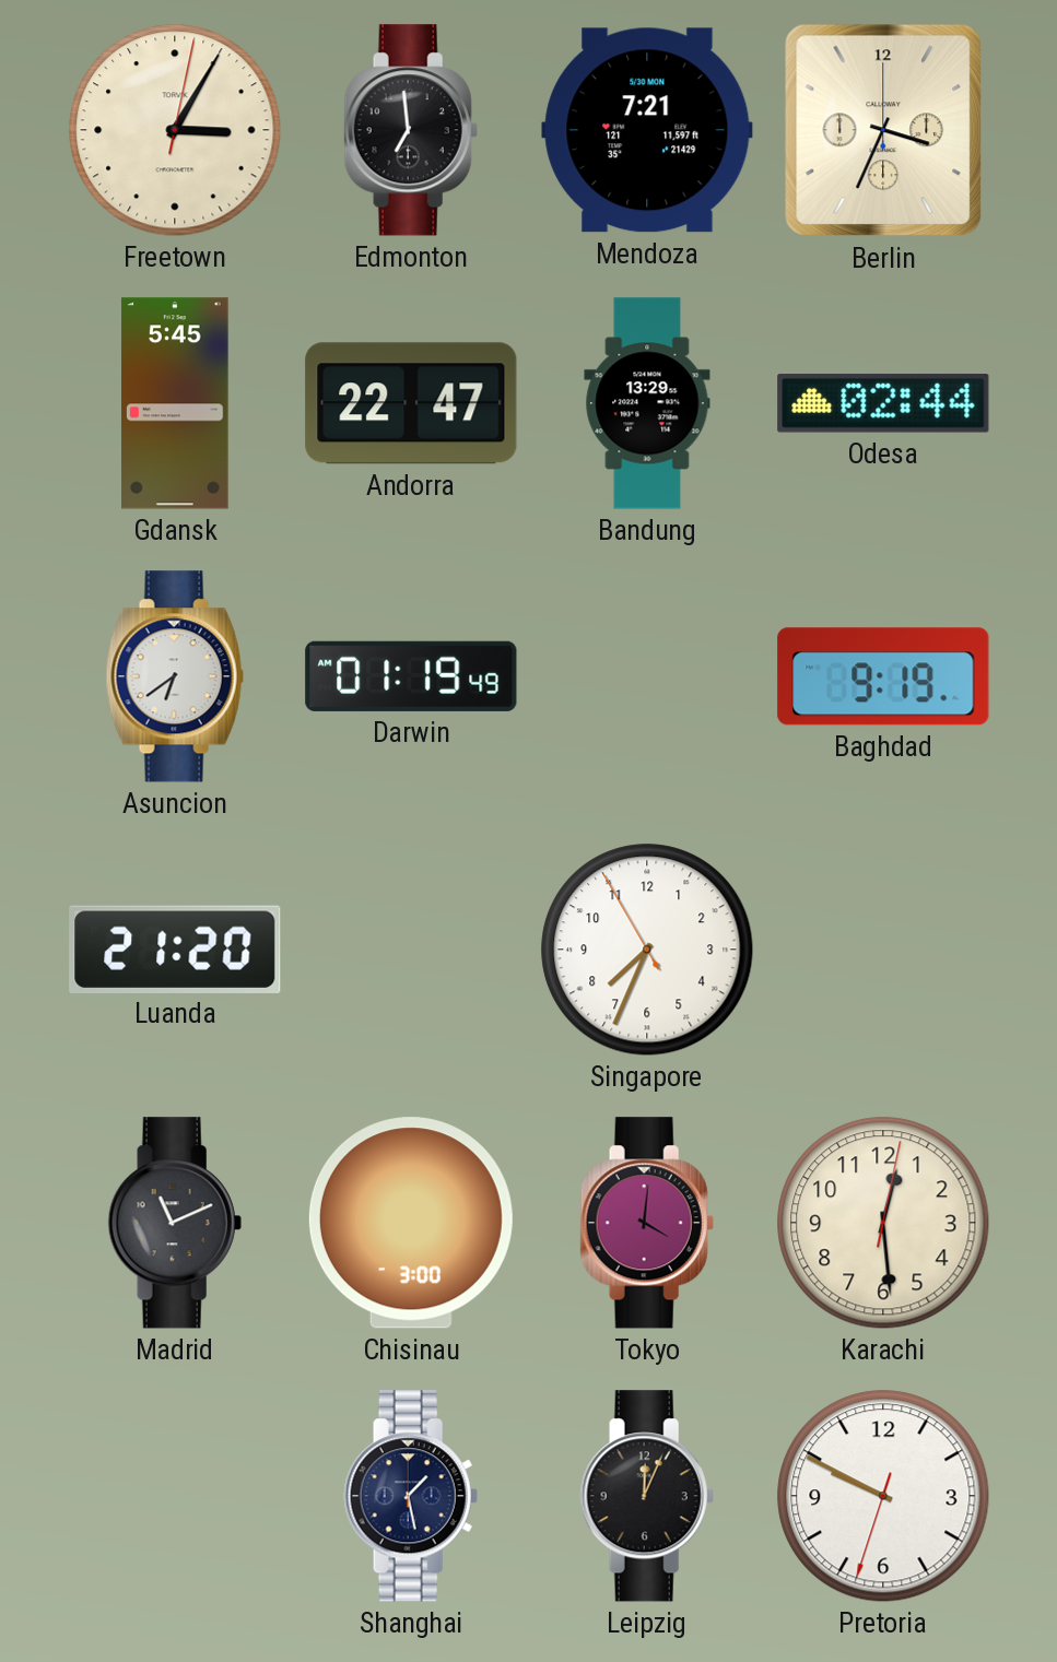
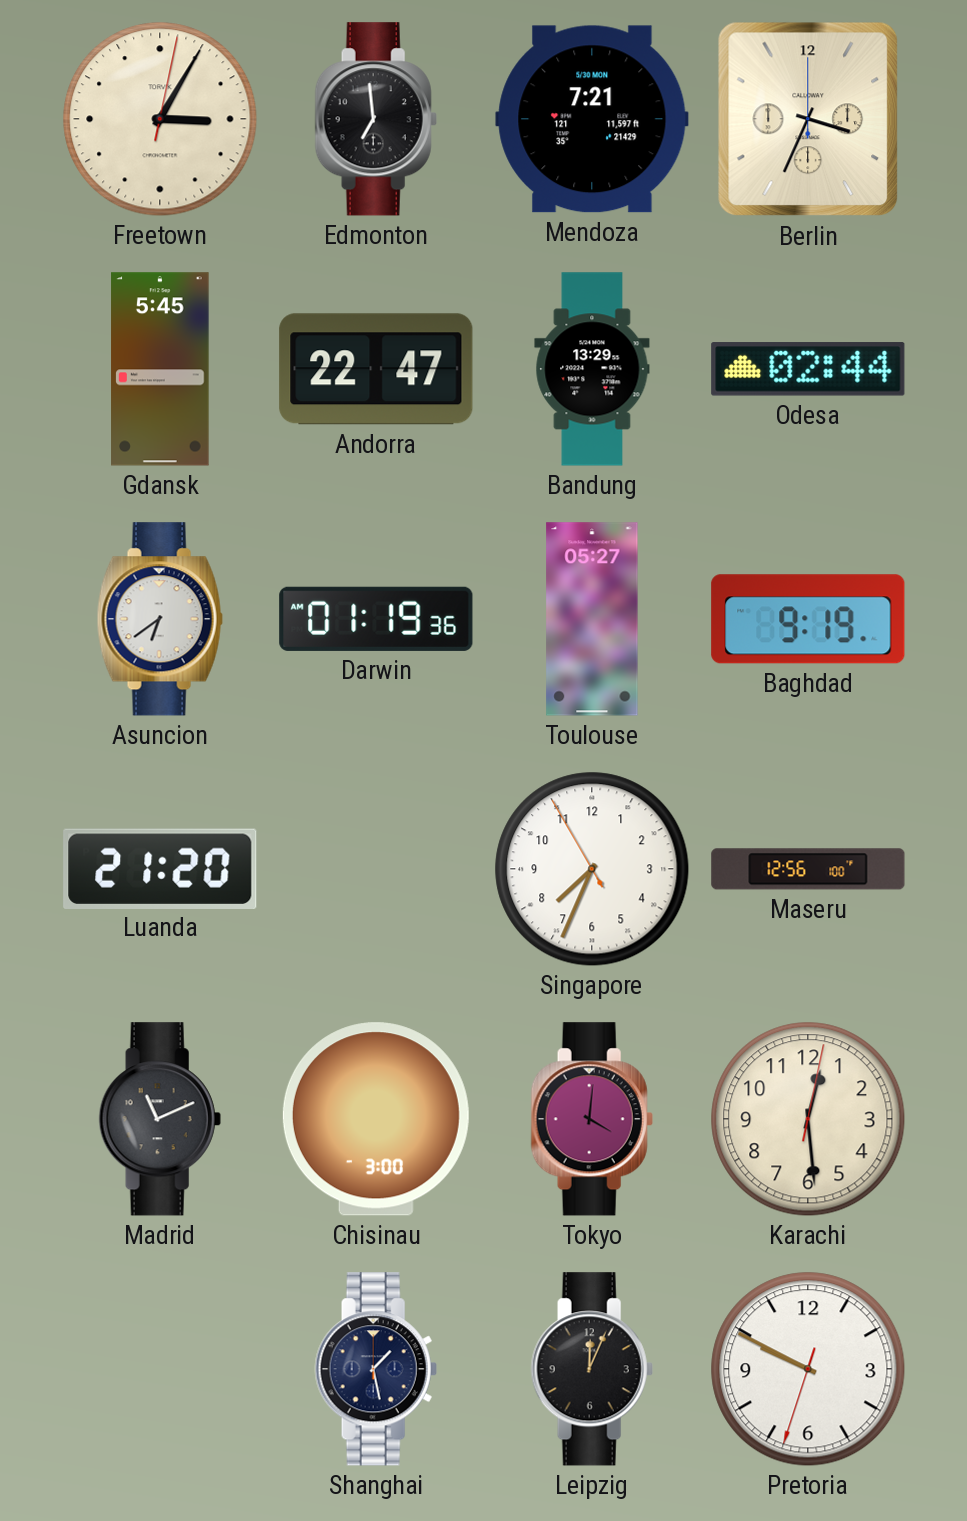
Darwin: 01:19:49 -> 01:19:36
Toulouse: none -> 05:27
Maseru: none -> 12:56
